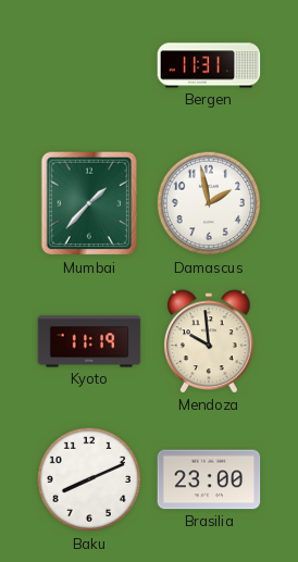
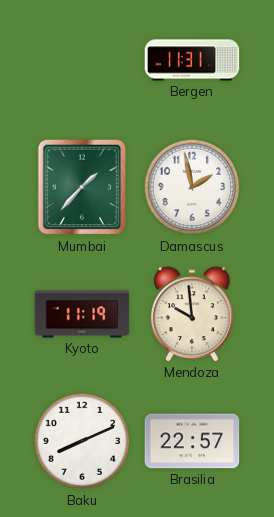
Brasilia: 23:00 -> 22:57
